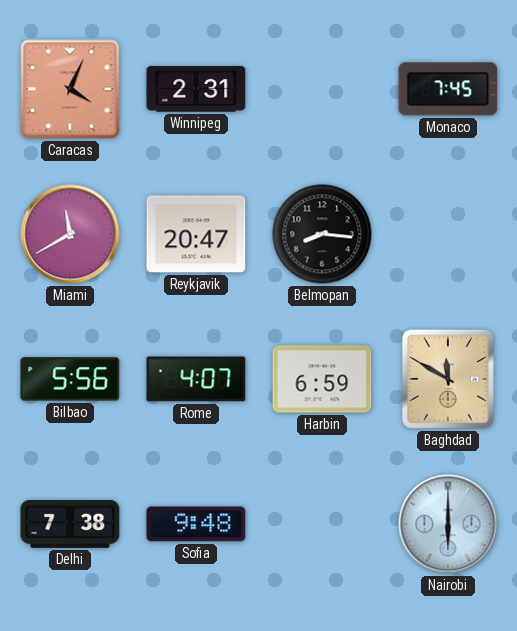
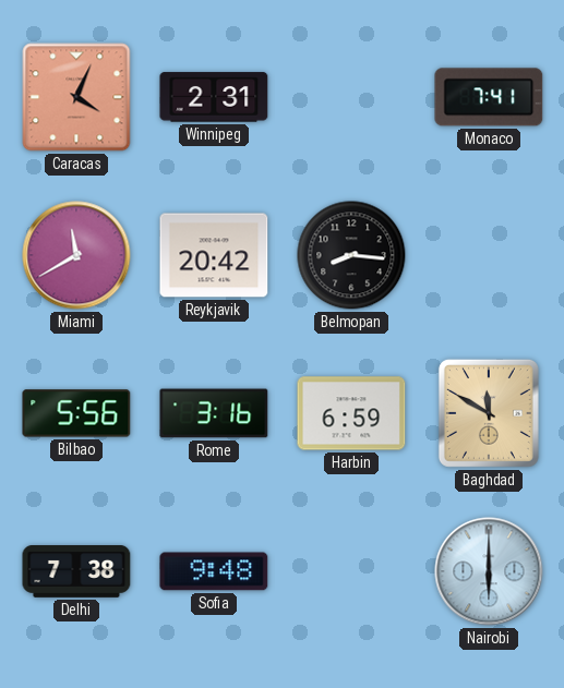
Monaco: 7:45 -> 7:41
Reykjavik: 20:47 -> 20:42
Rome: 4:07 -> 3:16
